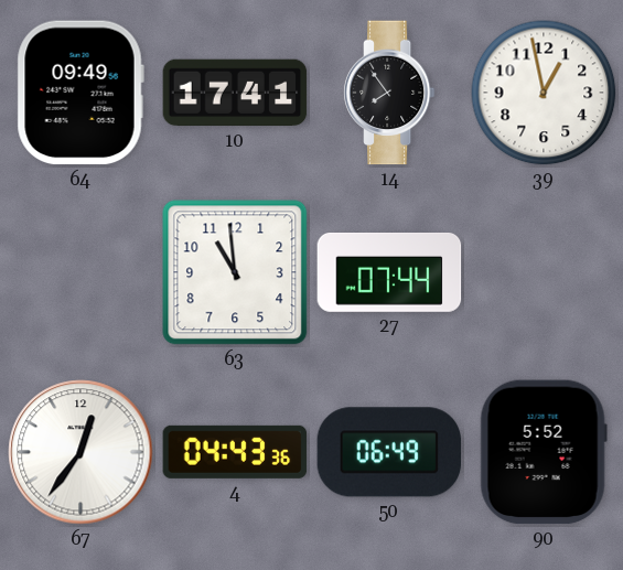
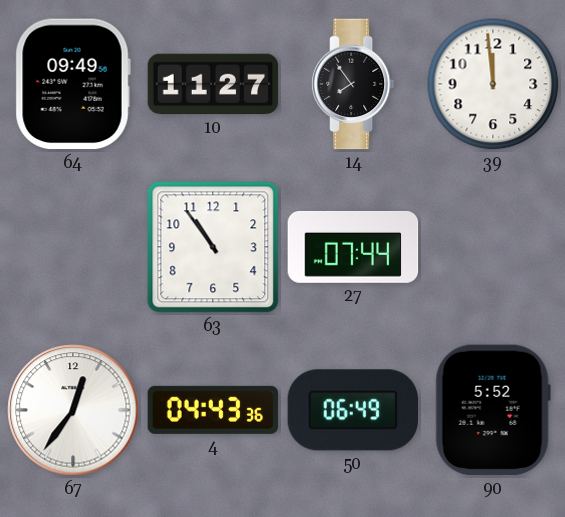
10: 17:41 -> 11:27
39: 12:58 -> 11:59
63: 10:59 -> 10:54
